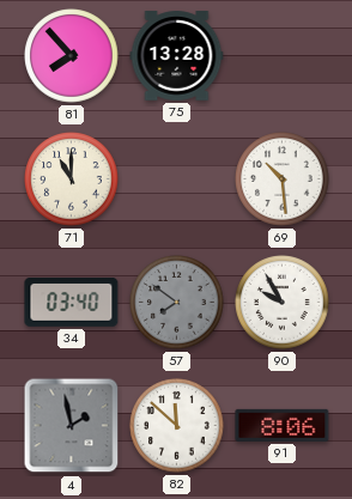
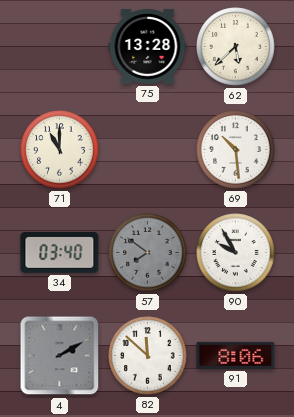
81: 7:53 -> none
62: none -> 5:38
4: 1:58 -> 2:10
